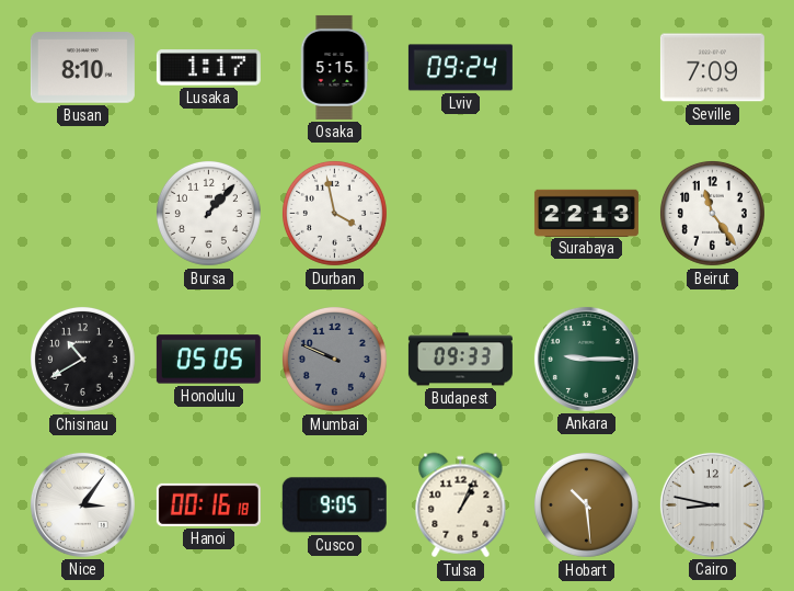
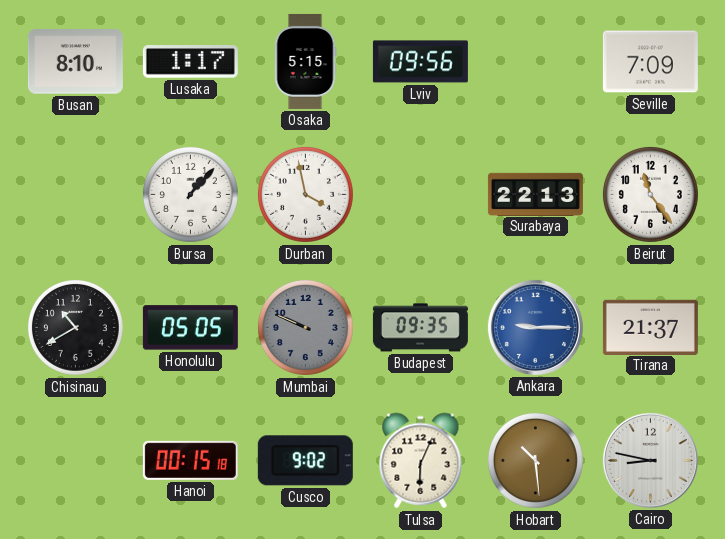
Lviv: 09:24 -> 09:56
Budapest: 09:33 -> 09:35
Ankara dial: green -> blue
Tirana: none -> 21:37
Nice: 3:06 -> none
Hanoi: 00:16 -> 00:15
Cusco: 9:05 -> 9:02
Tulsa: 1:04 -> 6:04
